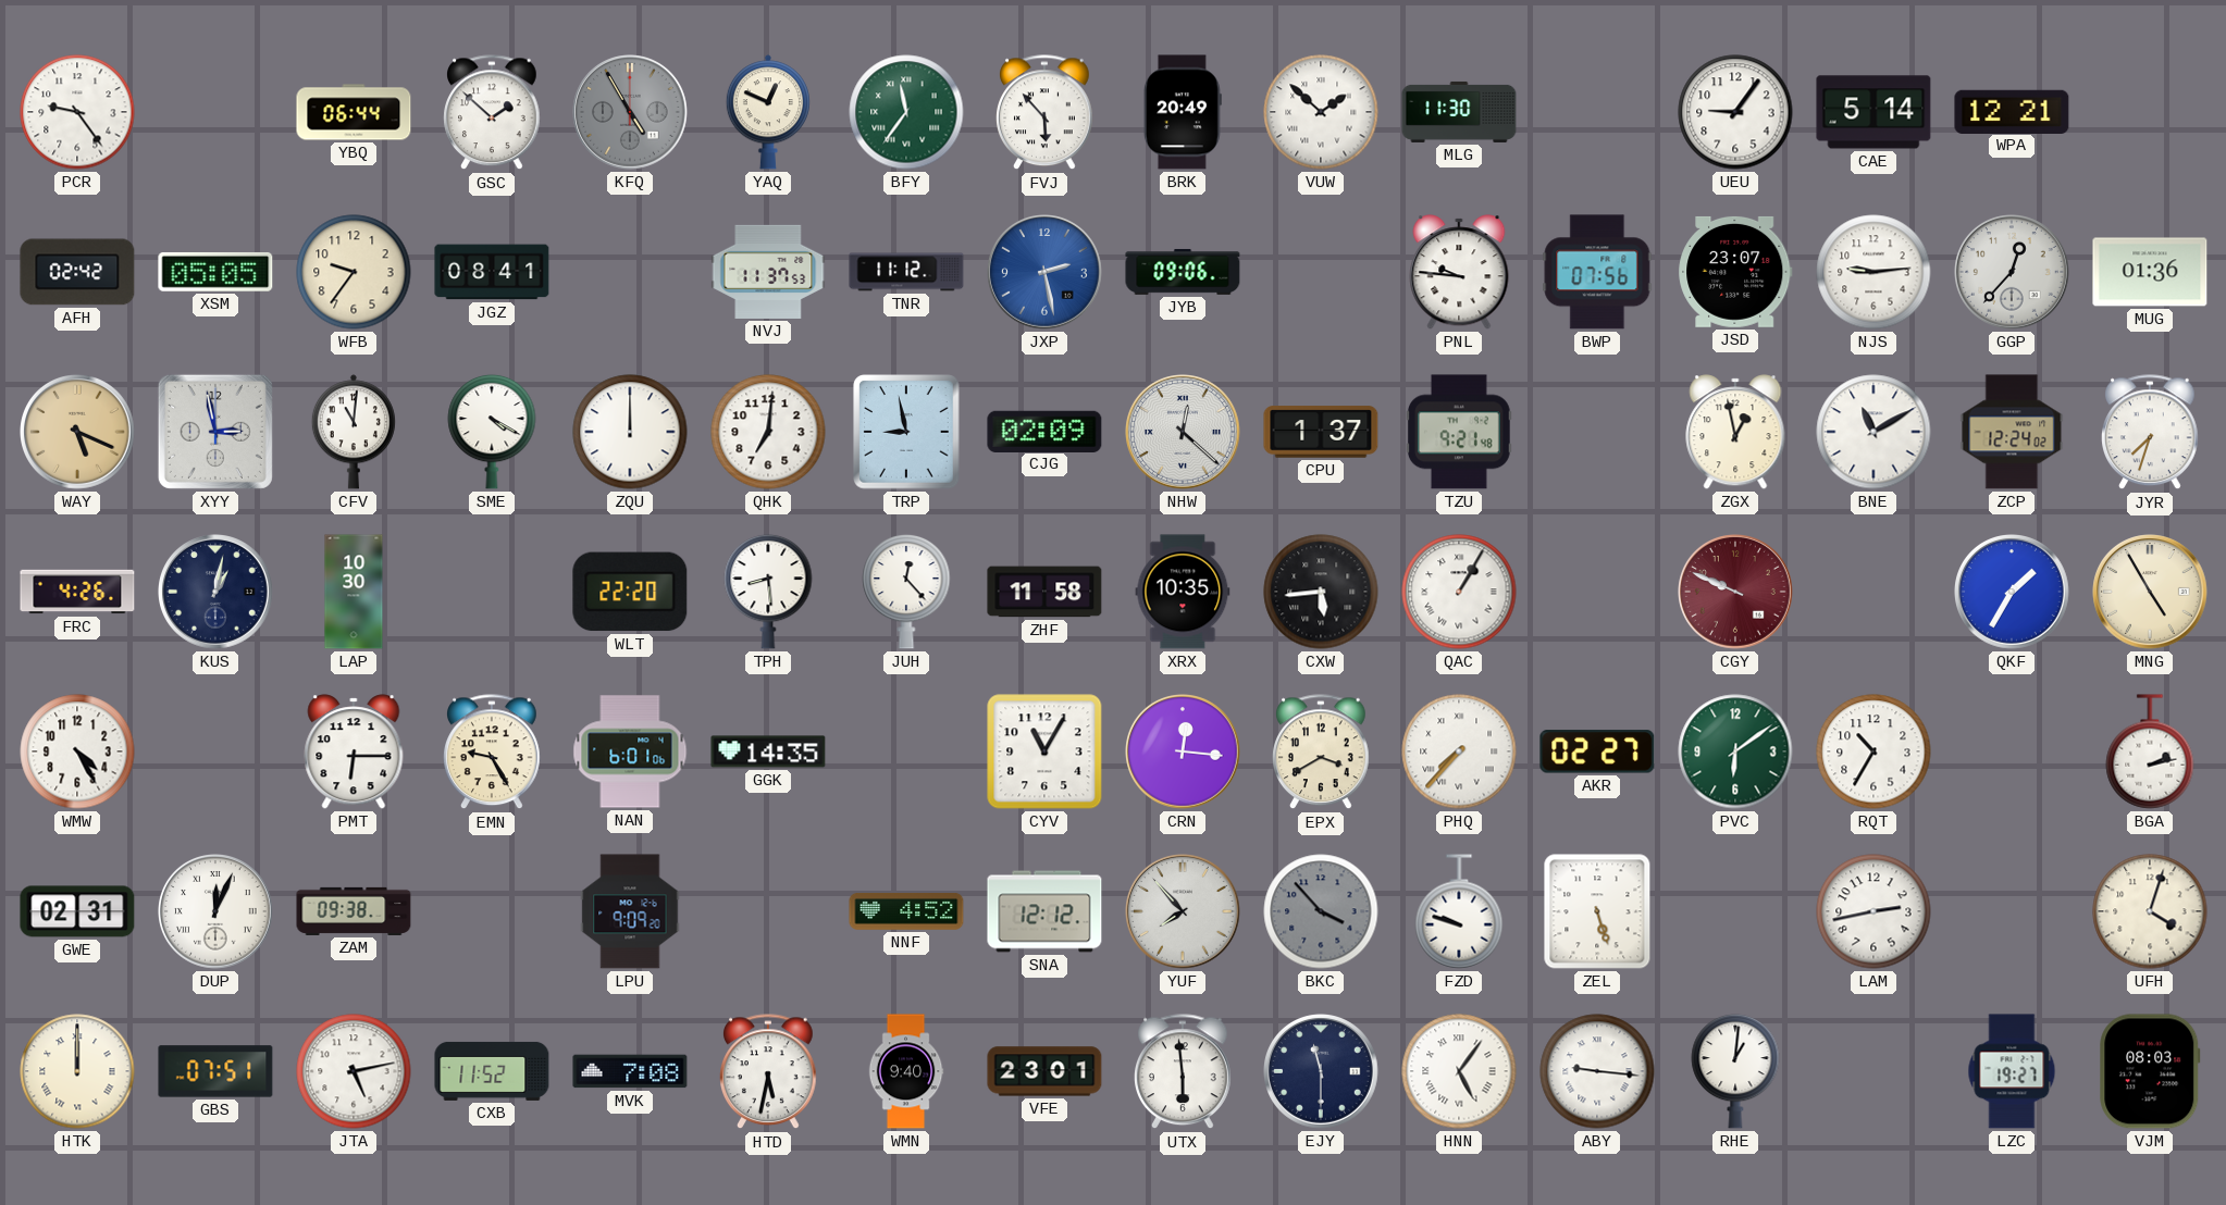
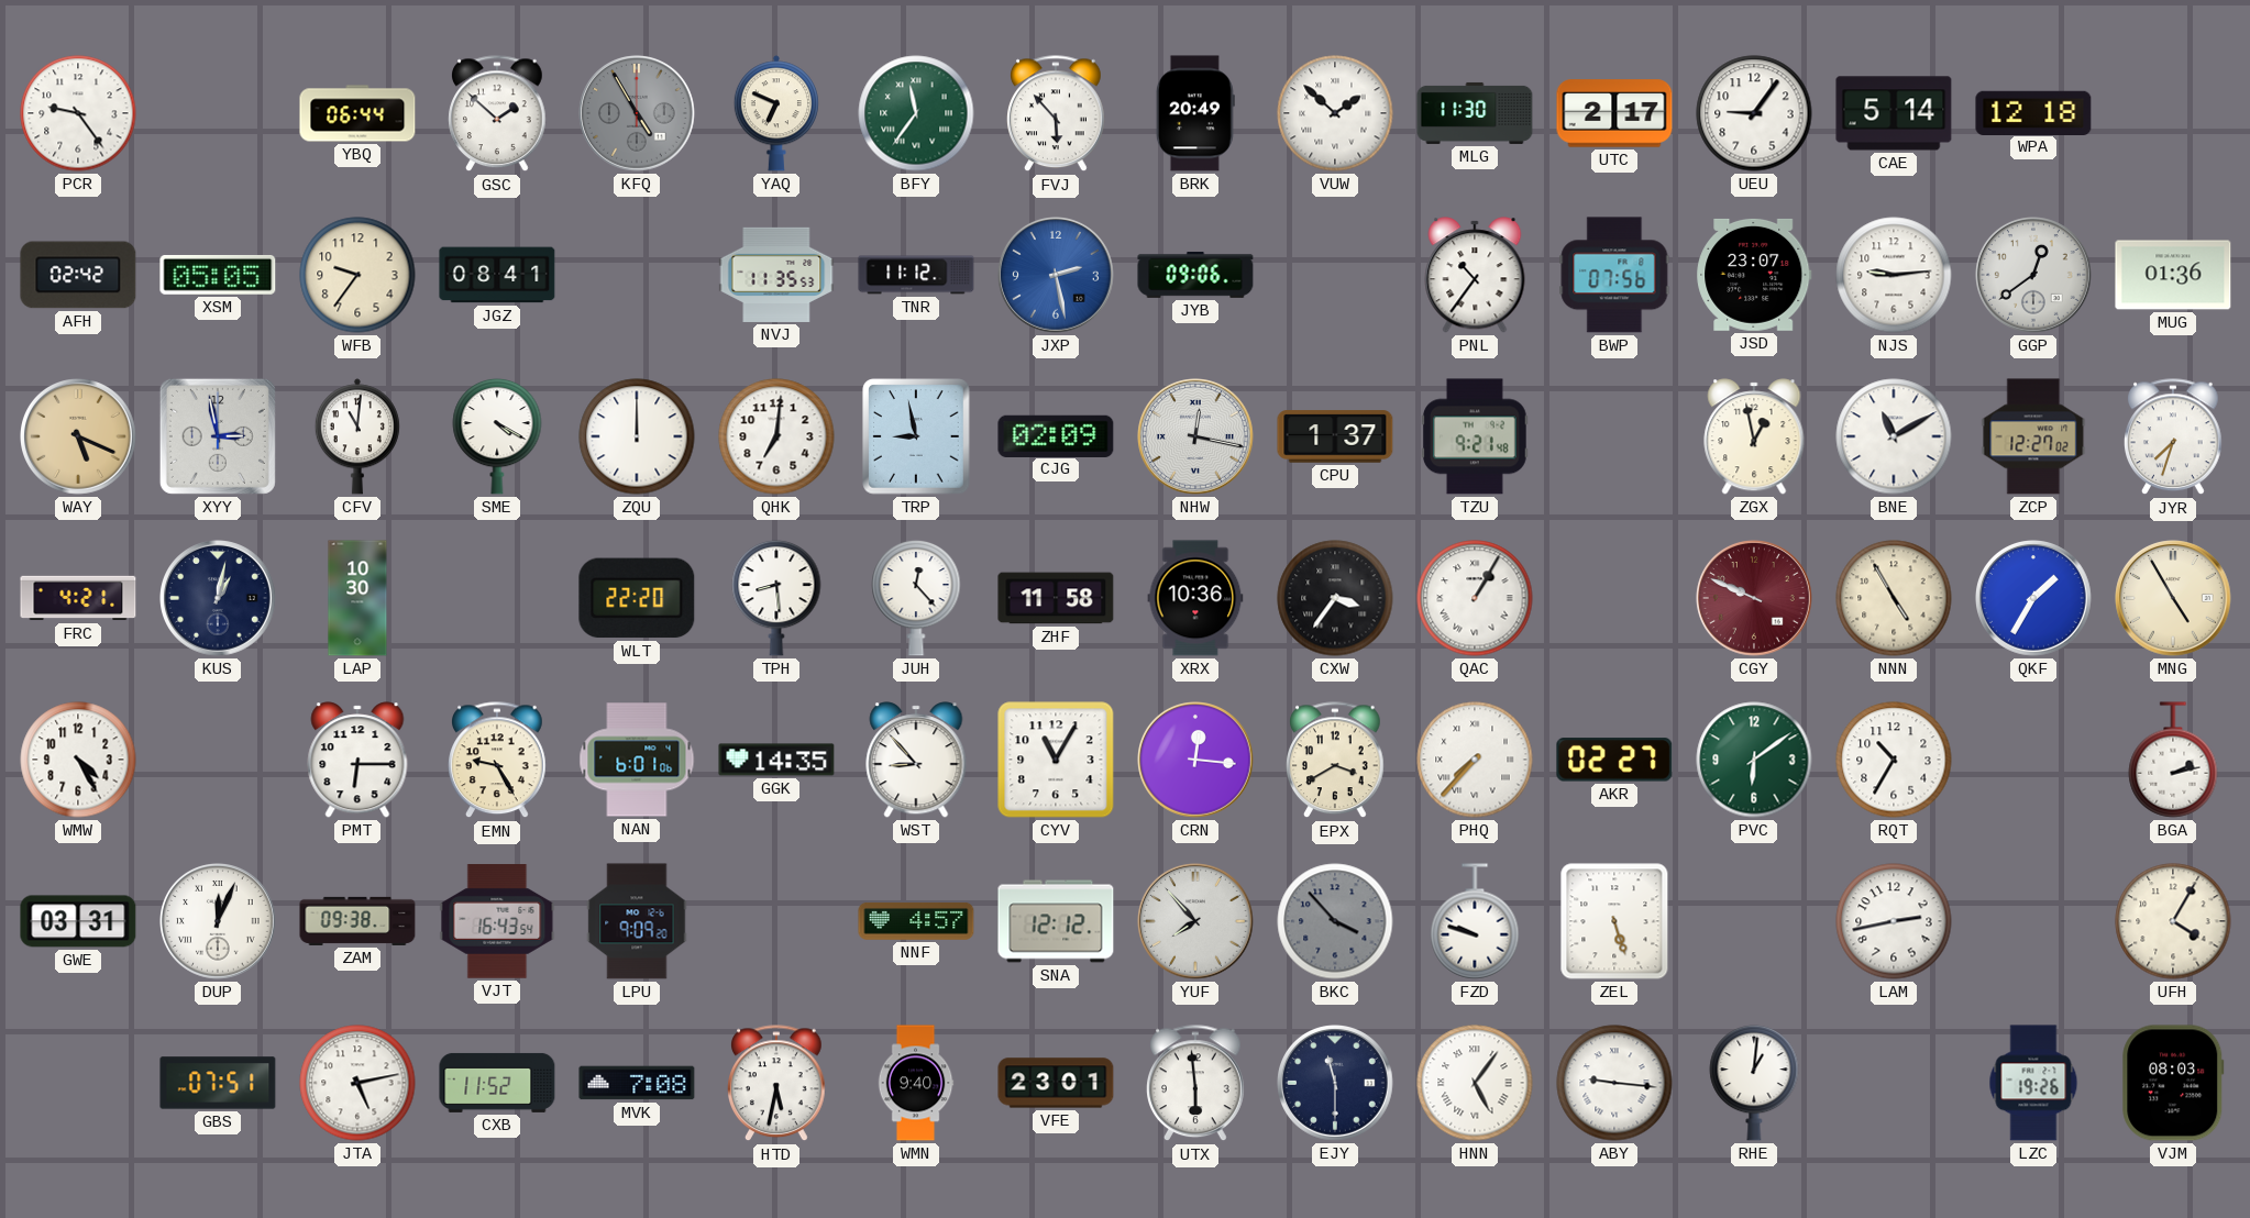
YAQ: 12:49 -> 6:49
UTC: none -> 2:17
WPA: 12:21 -> 12:18
NVJ: 11:37 -> 11:35
PNL: 9:46 -> 10:36
GGP: 12:37 -> 12:39
NHW: 12:22 -> 12:17
ZCP: 12:24 -> 12:27
FRC: 4:26 -> 4:21
XRX: 10:35 -> 10:36
CXW: 5:44 -> 3:36
NNN: none -> 4:55
WST: none -> 8:53
GWE: 02:31 -> 03:31
VJT: none -> 16:43
NNF: 4:52 -> 4:57
UFH: 4:03 -> 4:05
HTK: 12:00 -> none
LZC: 19:27 -> 19:26
